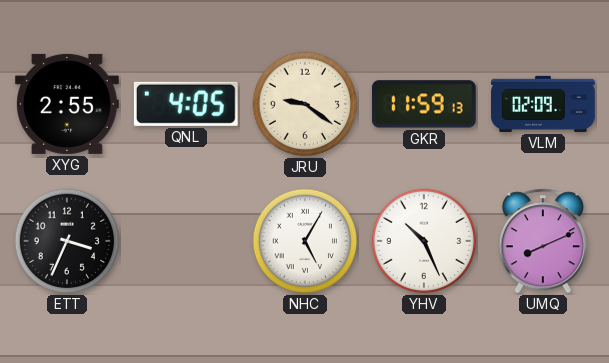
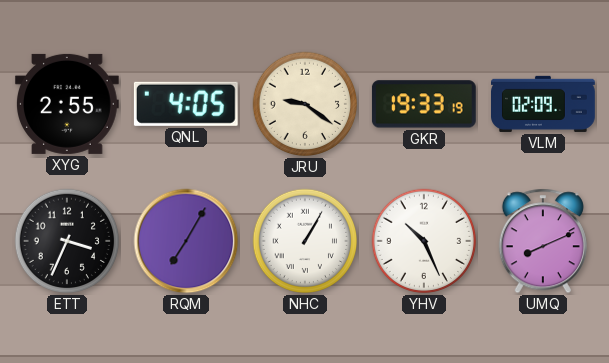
GKR: 11:59 -> 19:33
RQM: none -> 7:05
NHC: 5:05 -> 1:05
